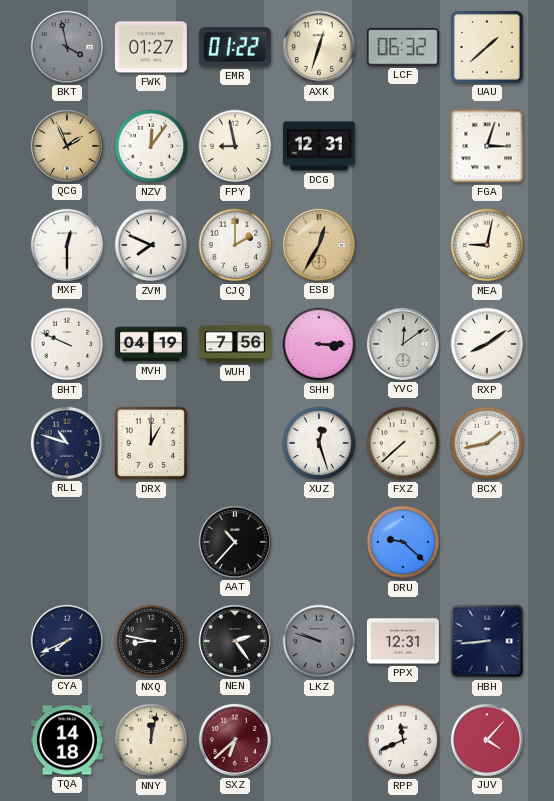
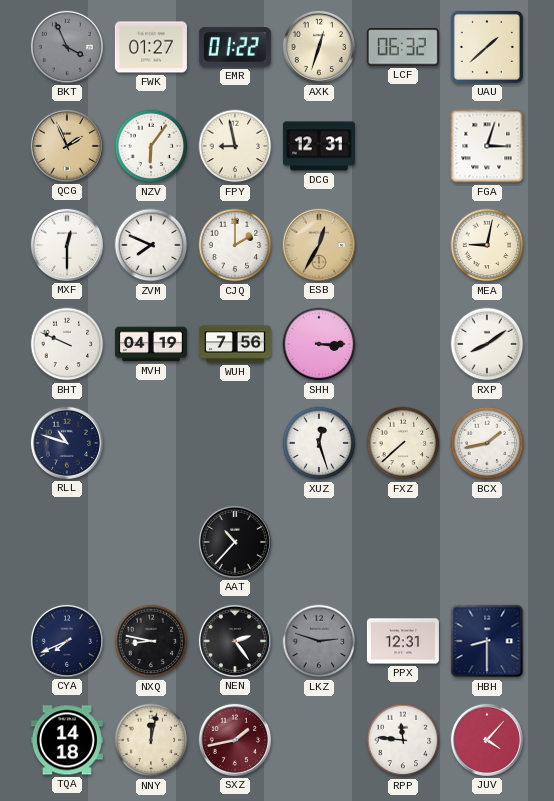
BKT: 3:58 -> 3:56
NZV: 12:06 -> 6:06
YVC: 12:09 -> none
DRX: 1:00 -> none
DRU: 9:22 -> none
LKZ: 9:48 -> 2:48
HBH: 8:44 -> 8:30
SXZ: 6:38 -> 1:43
RPP: 11:41 -> 11:46
